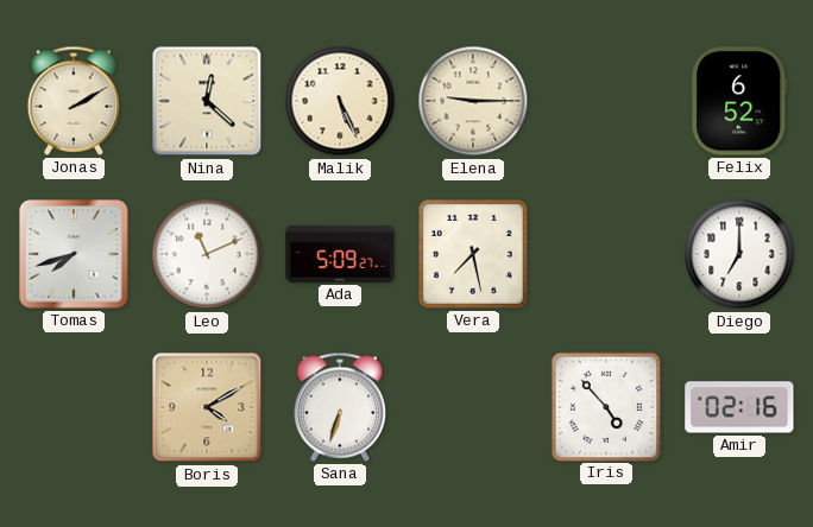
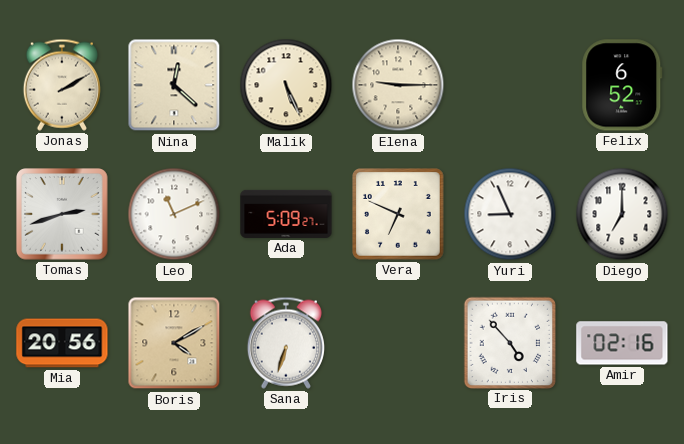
Tomas: 7:42 -> 2:42
Vera: 7:28 -> 6:49
Yuri: none -> 8:56
Mia: none -> 20:56
